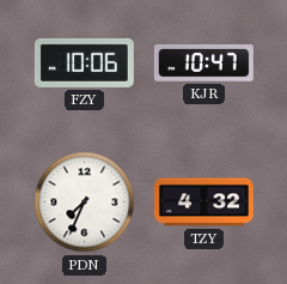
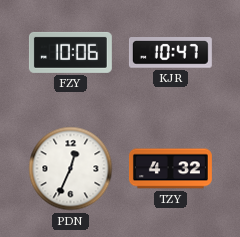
PDN: 7:34 -> 12:34
